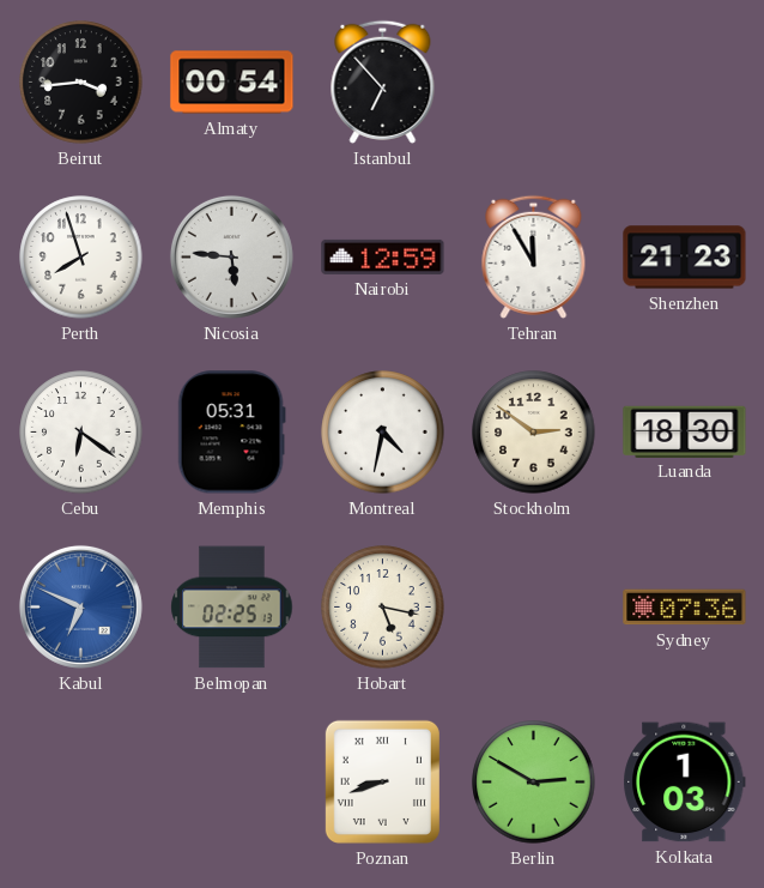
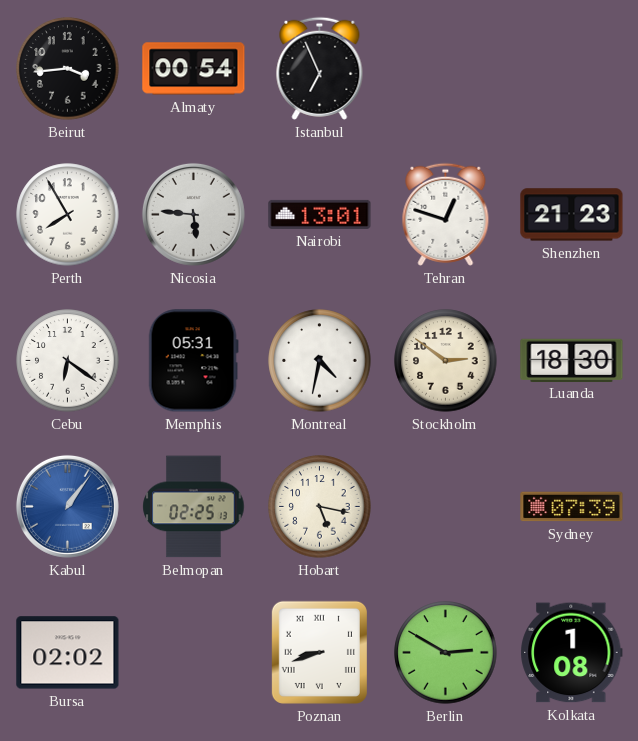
Istanbul: 6:53 -> 6:56
Perth: 7:57 -> 7:55
Nairobi: 12:59 -> 13:01
Tehran: 11:55 -> 12:48
Kabul: 6:49 -> 1:06
Sydney: 07:36 -> 07:39
Bursa: none -> 02:02
Kolkata: 1:03 -> 1:08
